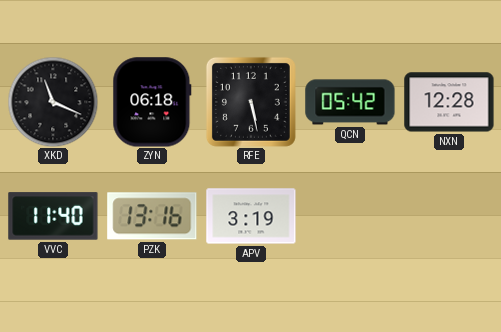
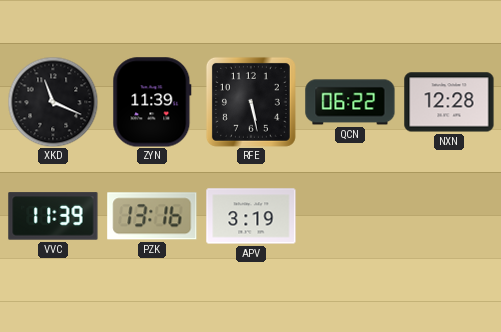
ZYN: 06:18 -> 11:39
QCN: 05:42 -> 06:22
VVC: 11:40 -> 11:39
